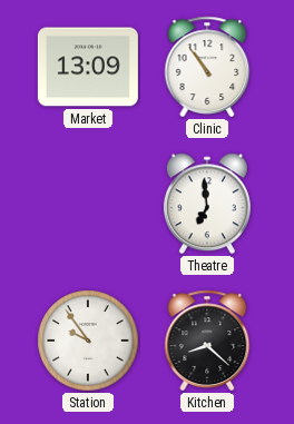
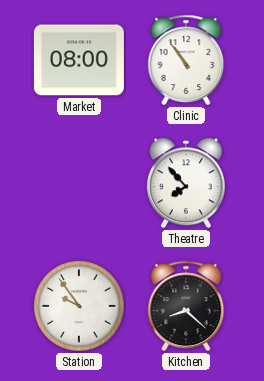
Market: 13:09 -> 08:00
Theatre: 6:59 -> 7:53
